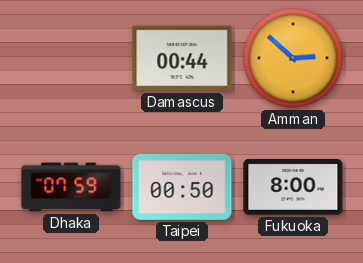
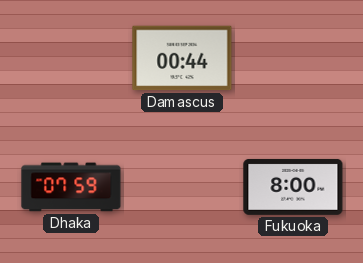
Amman: 2:52 -> none
Taipei: 00:50 -> none
